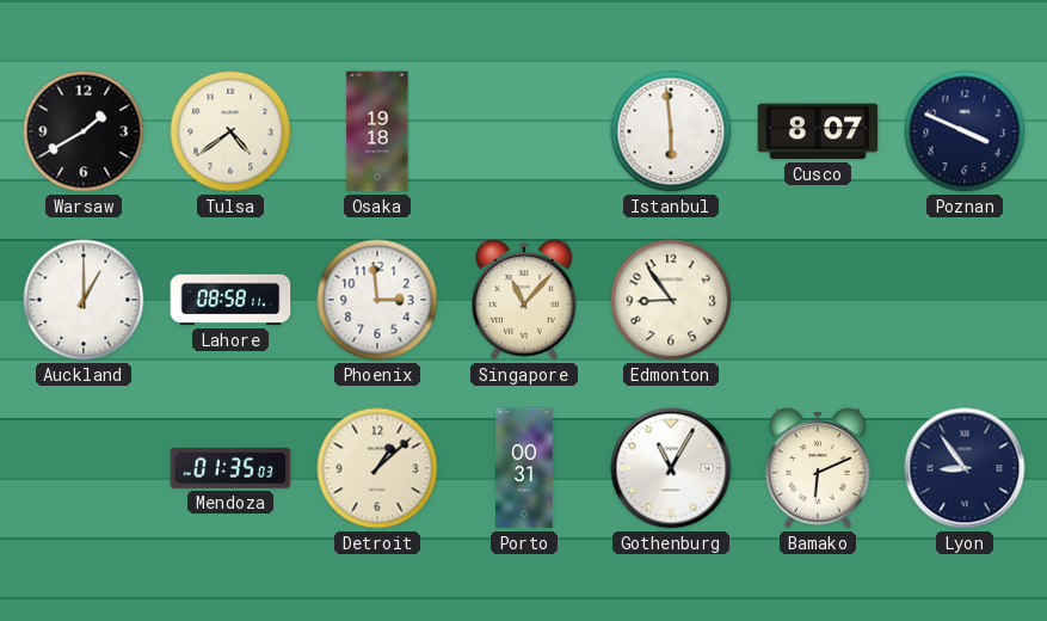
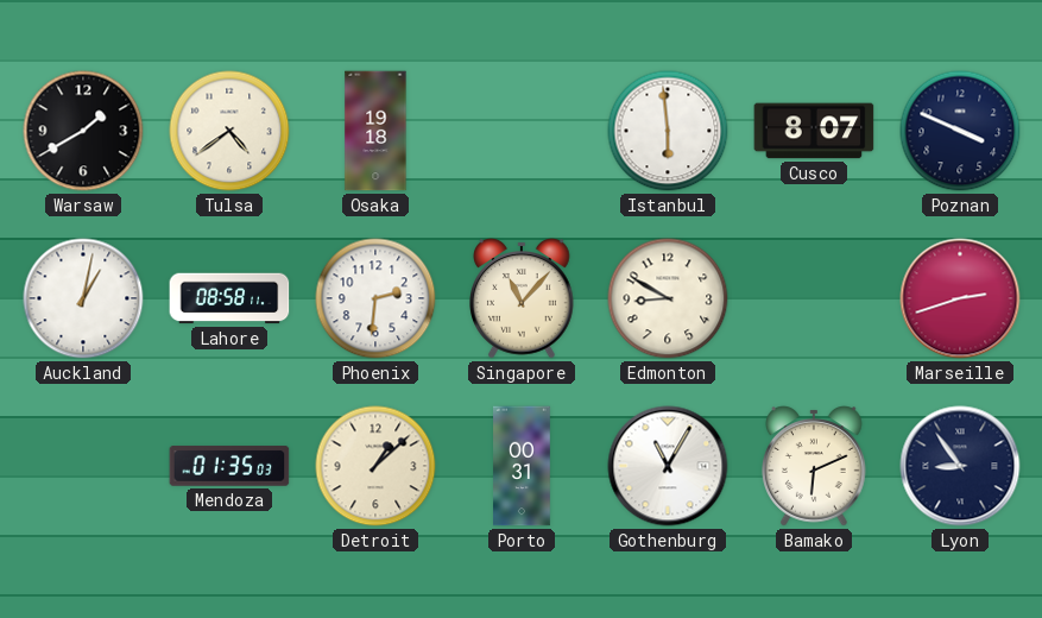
Auckland: 1:00 -> 1:02
Phoenix: 2:59 -> 2:31
Edmonton: 8:54 -> 8:50
Marseille: none -> 2:42
